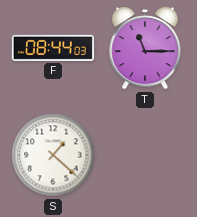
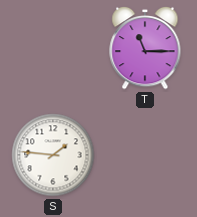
F: 08:44 -> none
S: 1:22 -> 1:46
